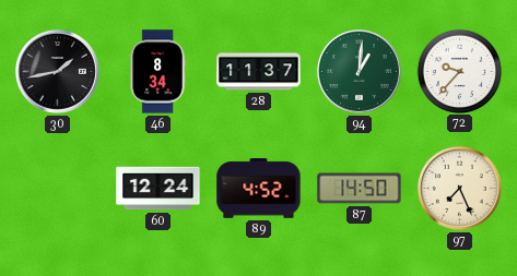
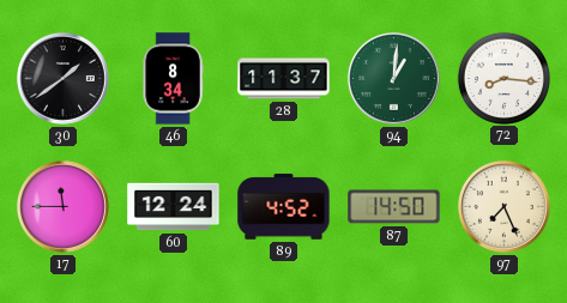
30: 1:43 -> 1:39
72: 9:37 -> 8:16
17: none -> 11:45
